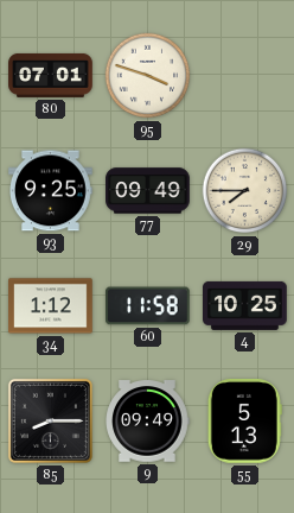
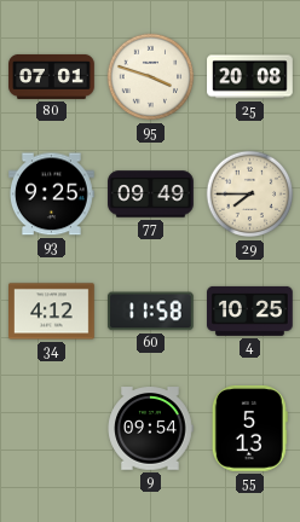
25: none -> 20:08
34: 1:12 -> 4:12
85: 8:15 -> none
9: 09:49 -> 09:54
